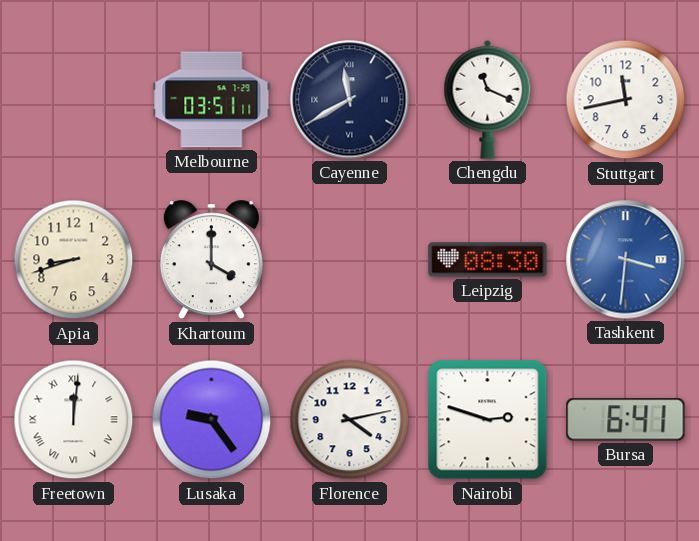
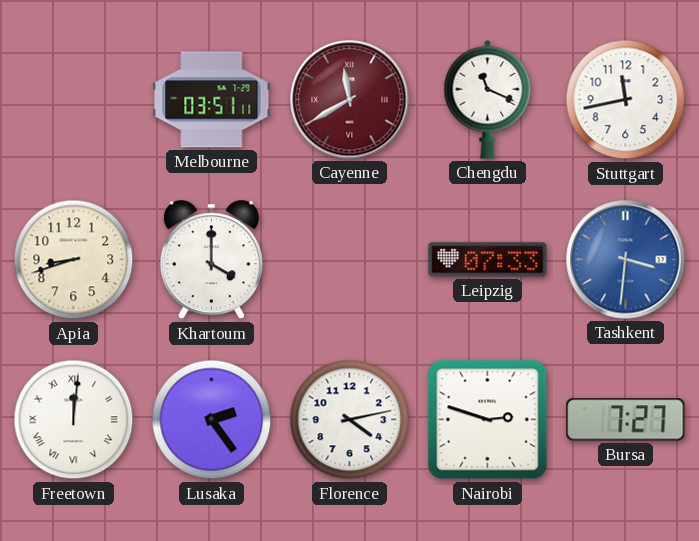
Cayenne dial: navy -> burgundy
Leipzig: 08:30 -> 07:33
Lusaka: 9:24 -> 2:24
Bursa: 6:41 -> 7:27
